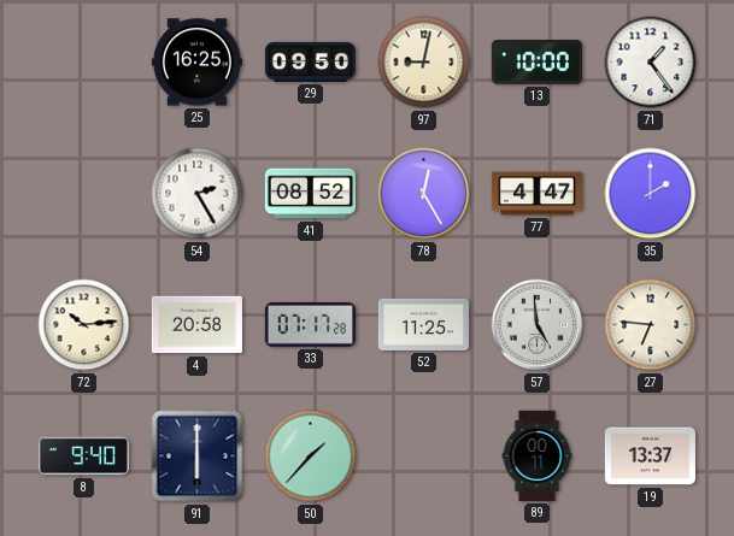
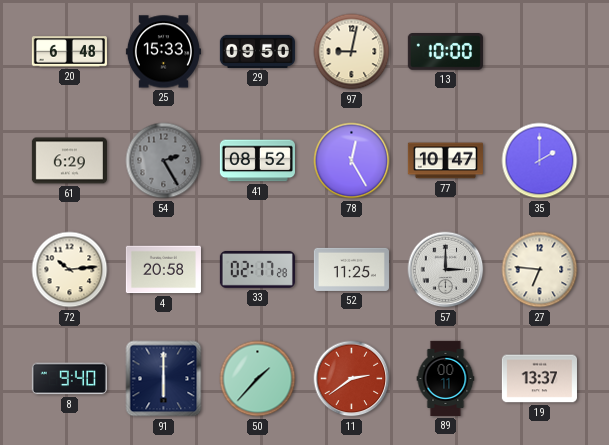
20: none -> 6:48
25: 16:25 -> 15:33
71: 1:24 -> none
61: none -> 6:29
54 dial: white -> grey
77: 4:47 -> 10:47
33: 07:17 -> 02:17
57: 4:59 -> 3:00
11: none -> 2:39
